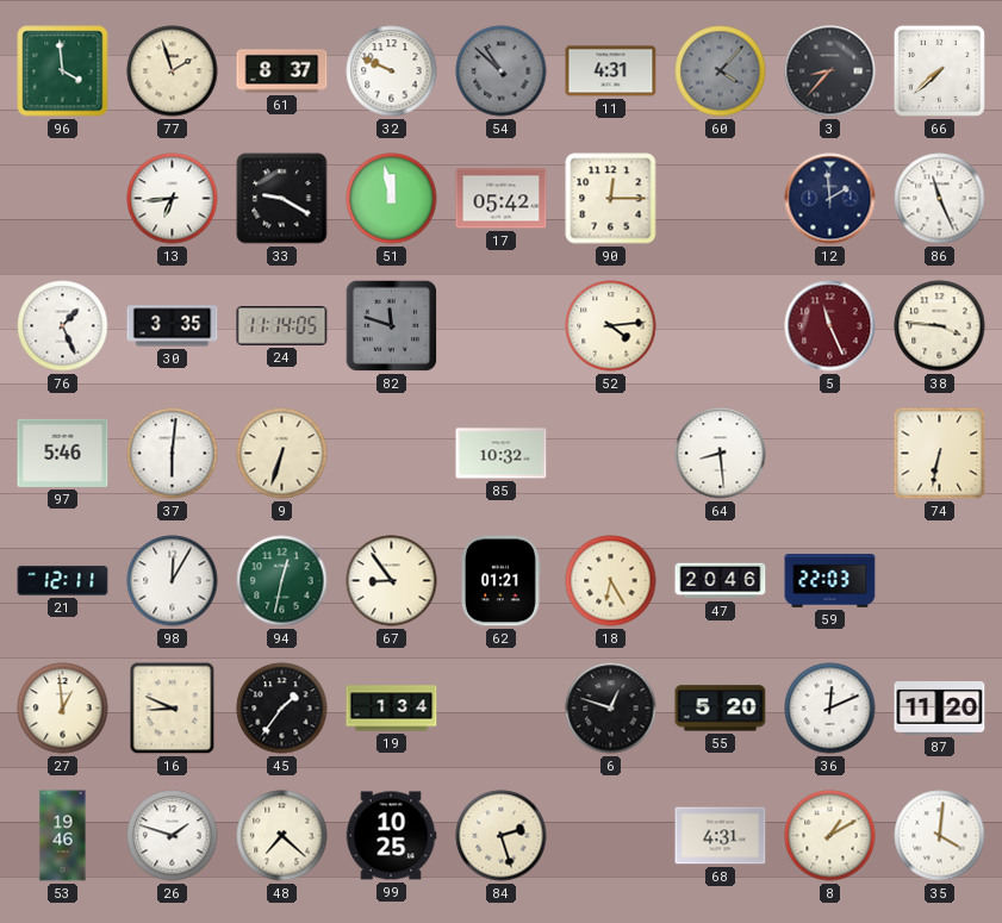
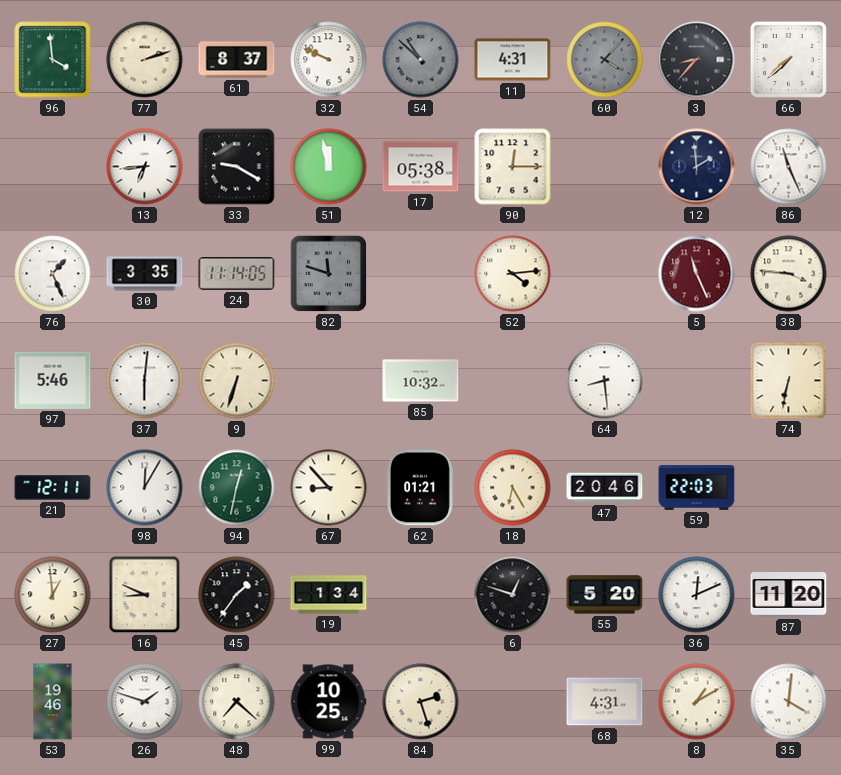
77: 1:57 -> 2:12
17: 05:42 -> 05:38
67: 8:54 -> 8:53
